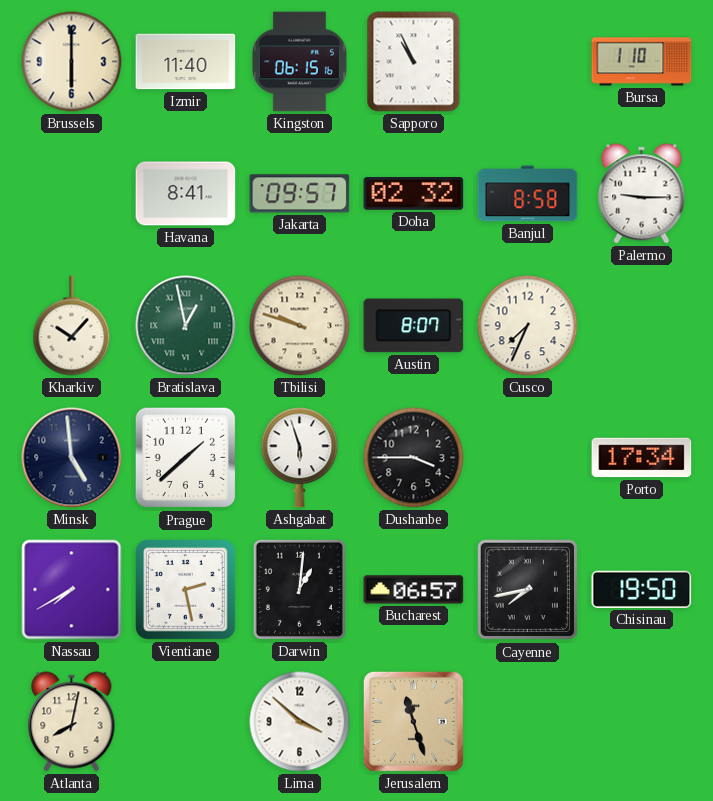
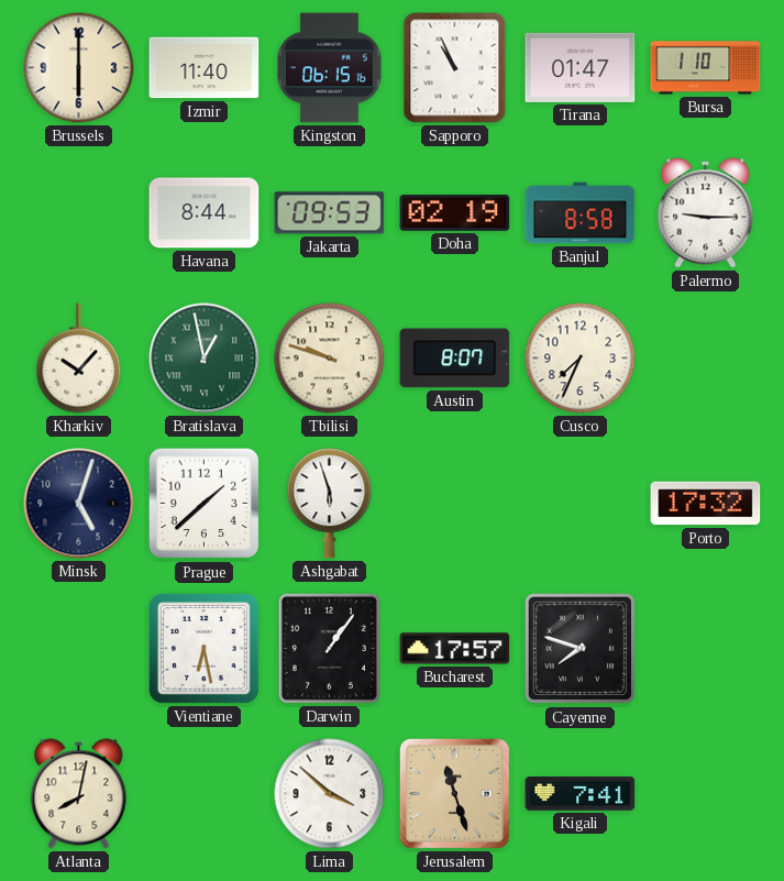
Tirana: none -> 01:47
Havana: 8:41 -> 8:44
Jakarta: 09:57 -> 09:53
Doha: 02:32 -> 02:19
Minsk: 4:59 -> 5:03
Dushanbe: 3:45 -> none
Porto: 17:34 -> 17:32
Nassau: 7:40 -> none
Vientiane: 2:28 -> 6:28
Darwin: 1:01 -> 1:06
Bucharest: 06:57 -> 17:57
Cayenne: 7:43 -> 7:48
Chisinau: 19:50 -> none
Kigali: none -> 7:41
